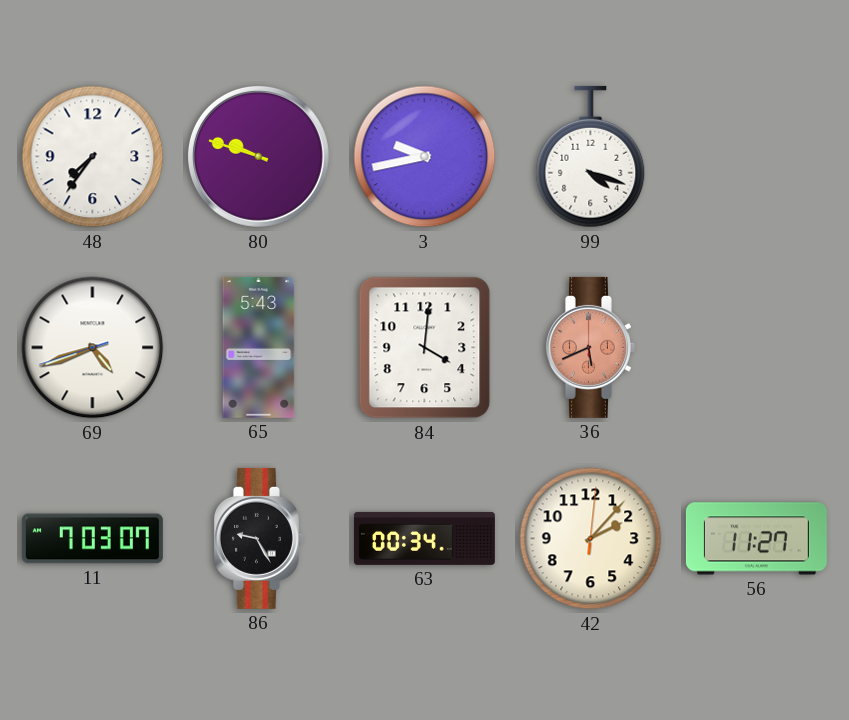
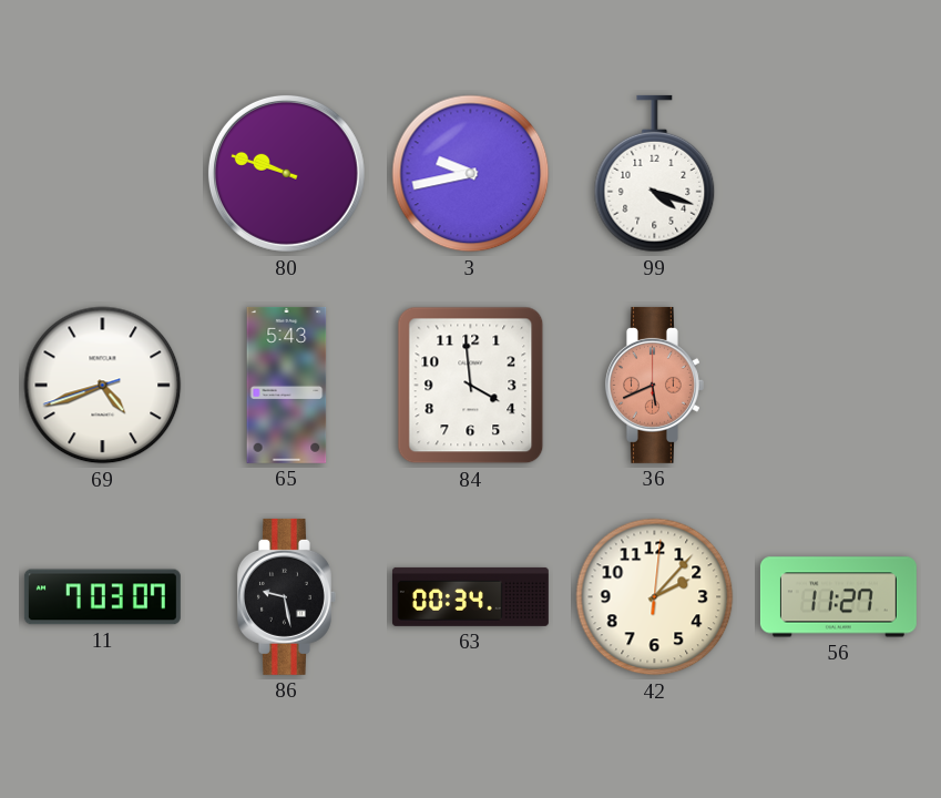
48: 7:36 -> none
84: 4:01 -> 3:59
86: 9:25 -> 9:28
